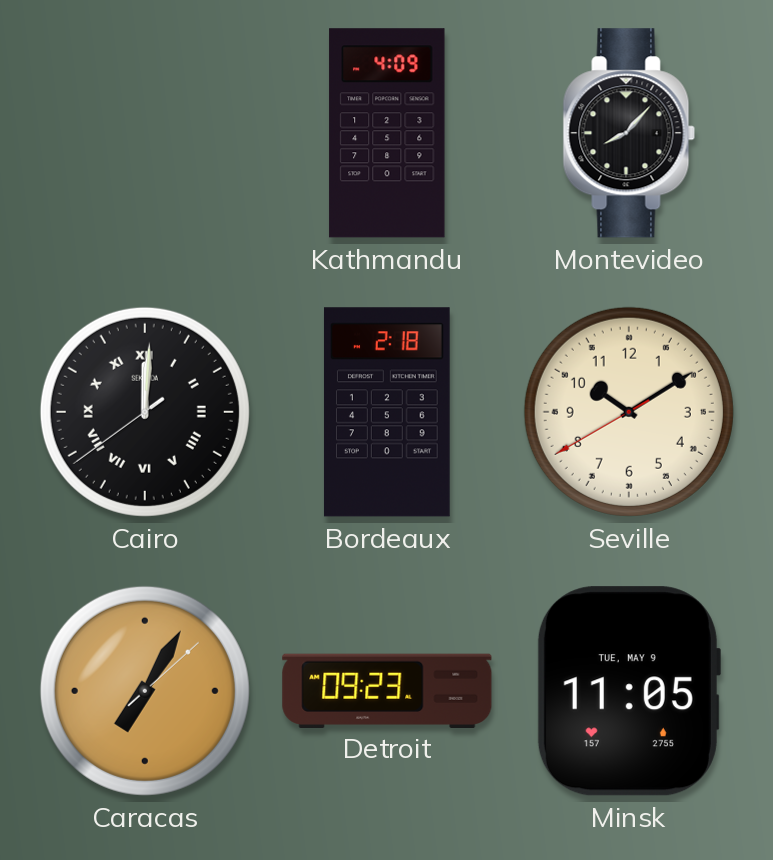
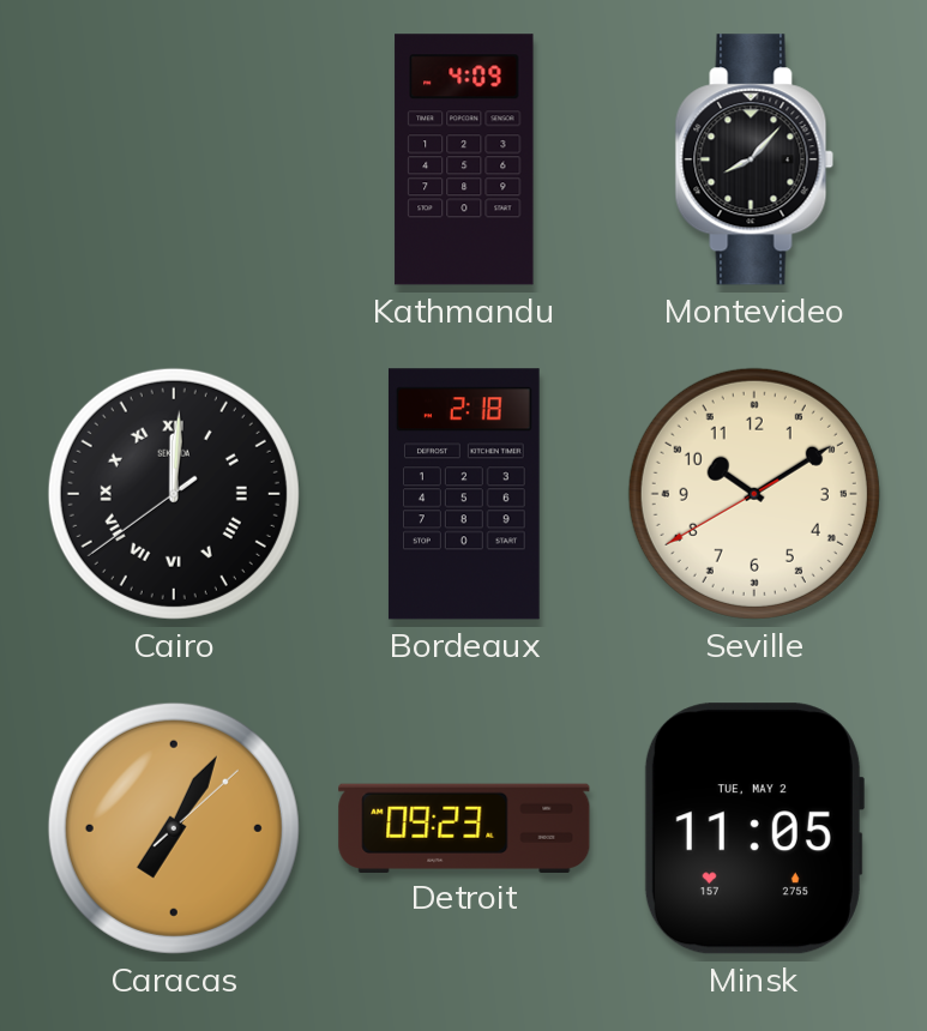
Minsk date: TUE, MAY 9 -> TUE, MAY 2
